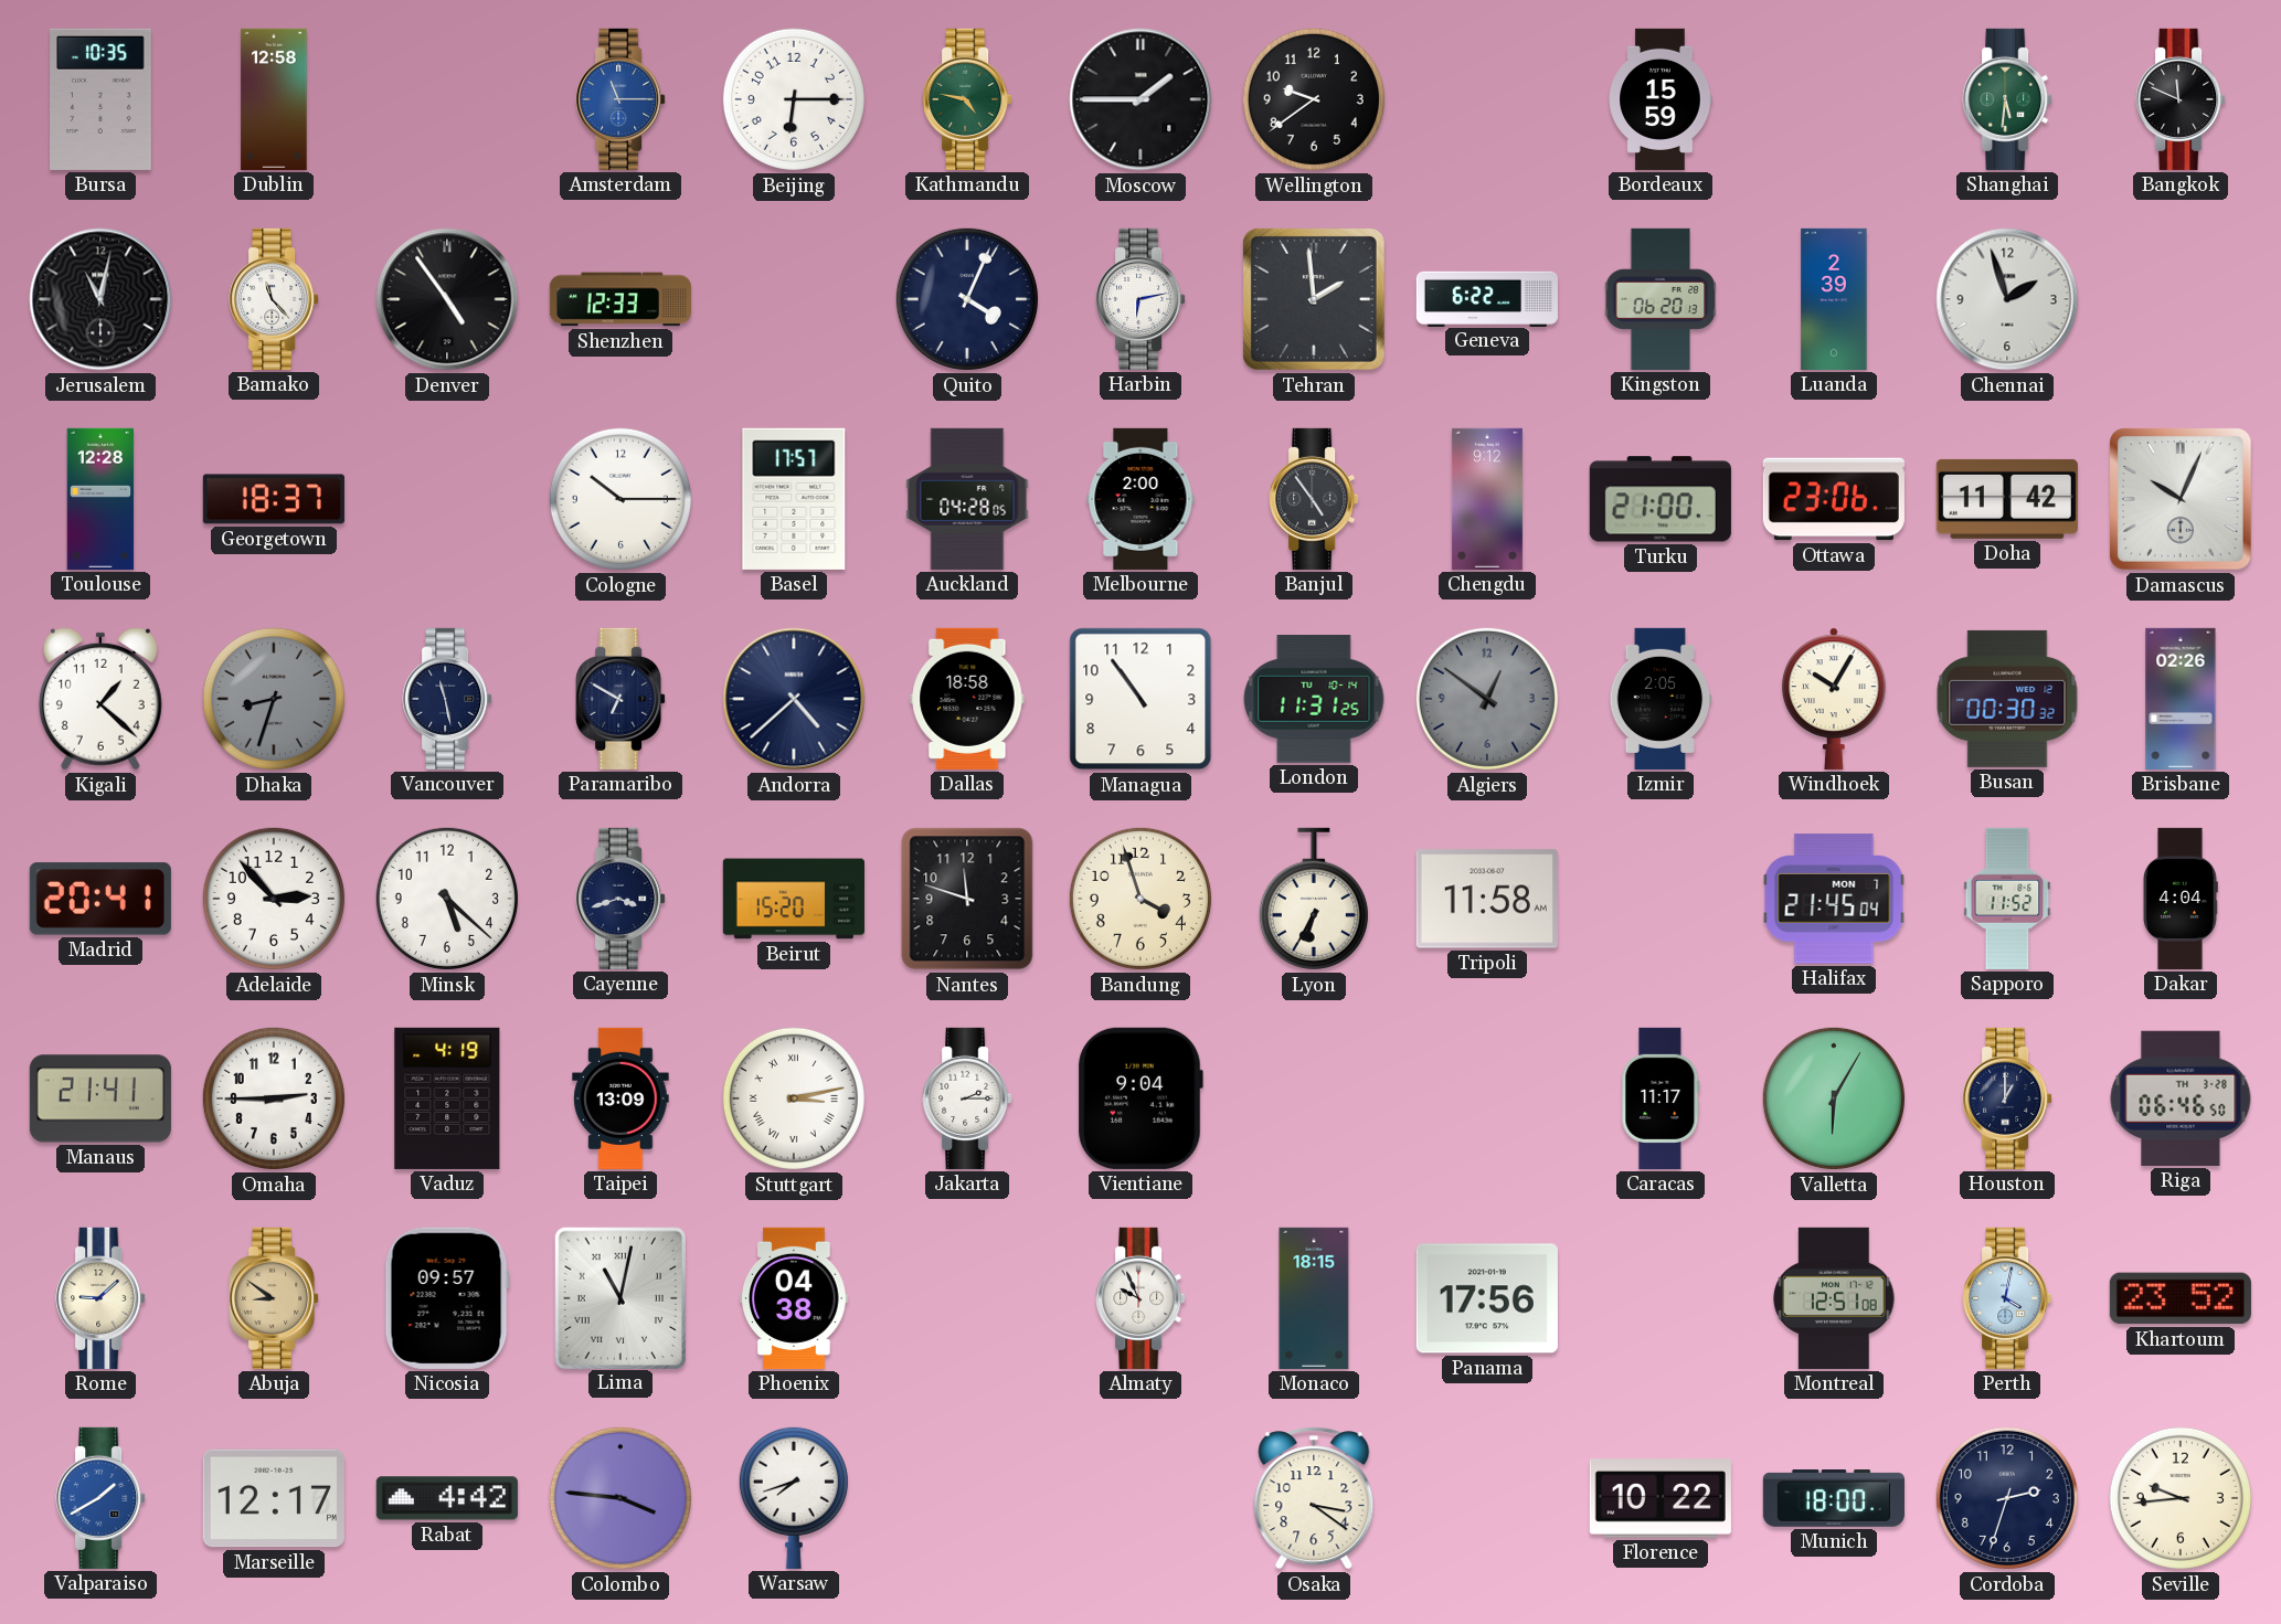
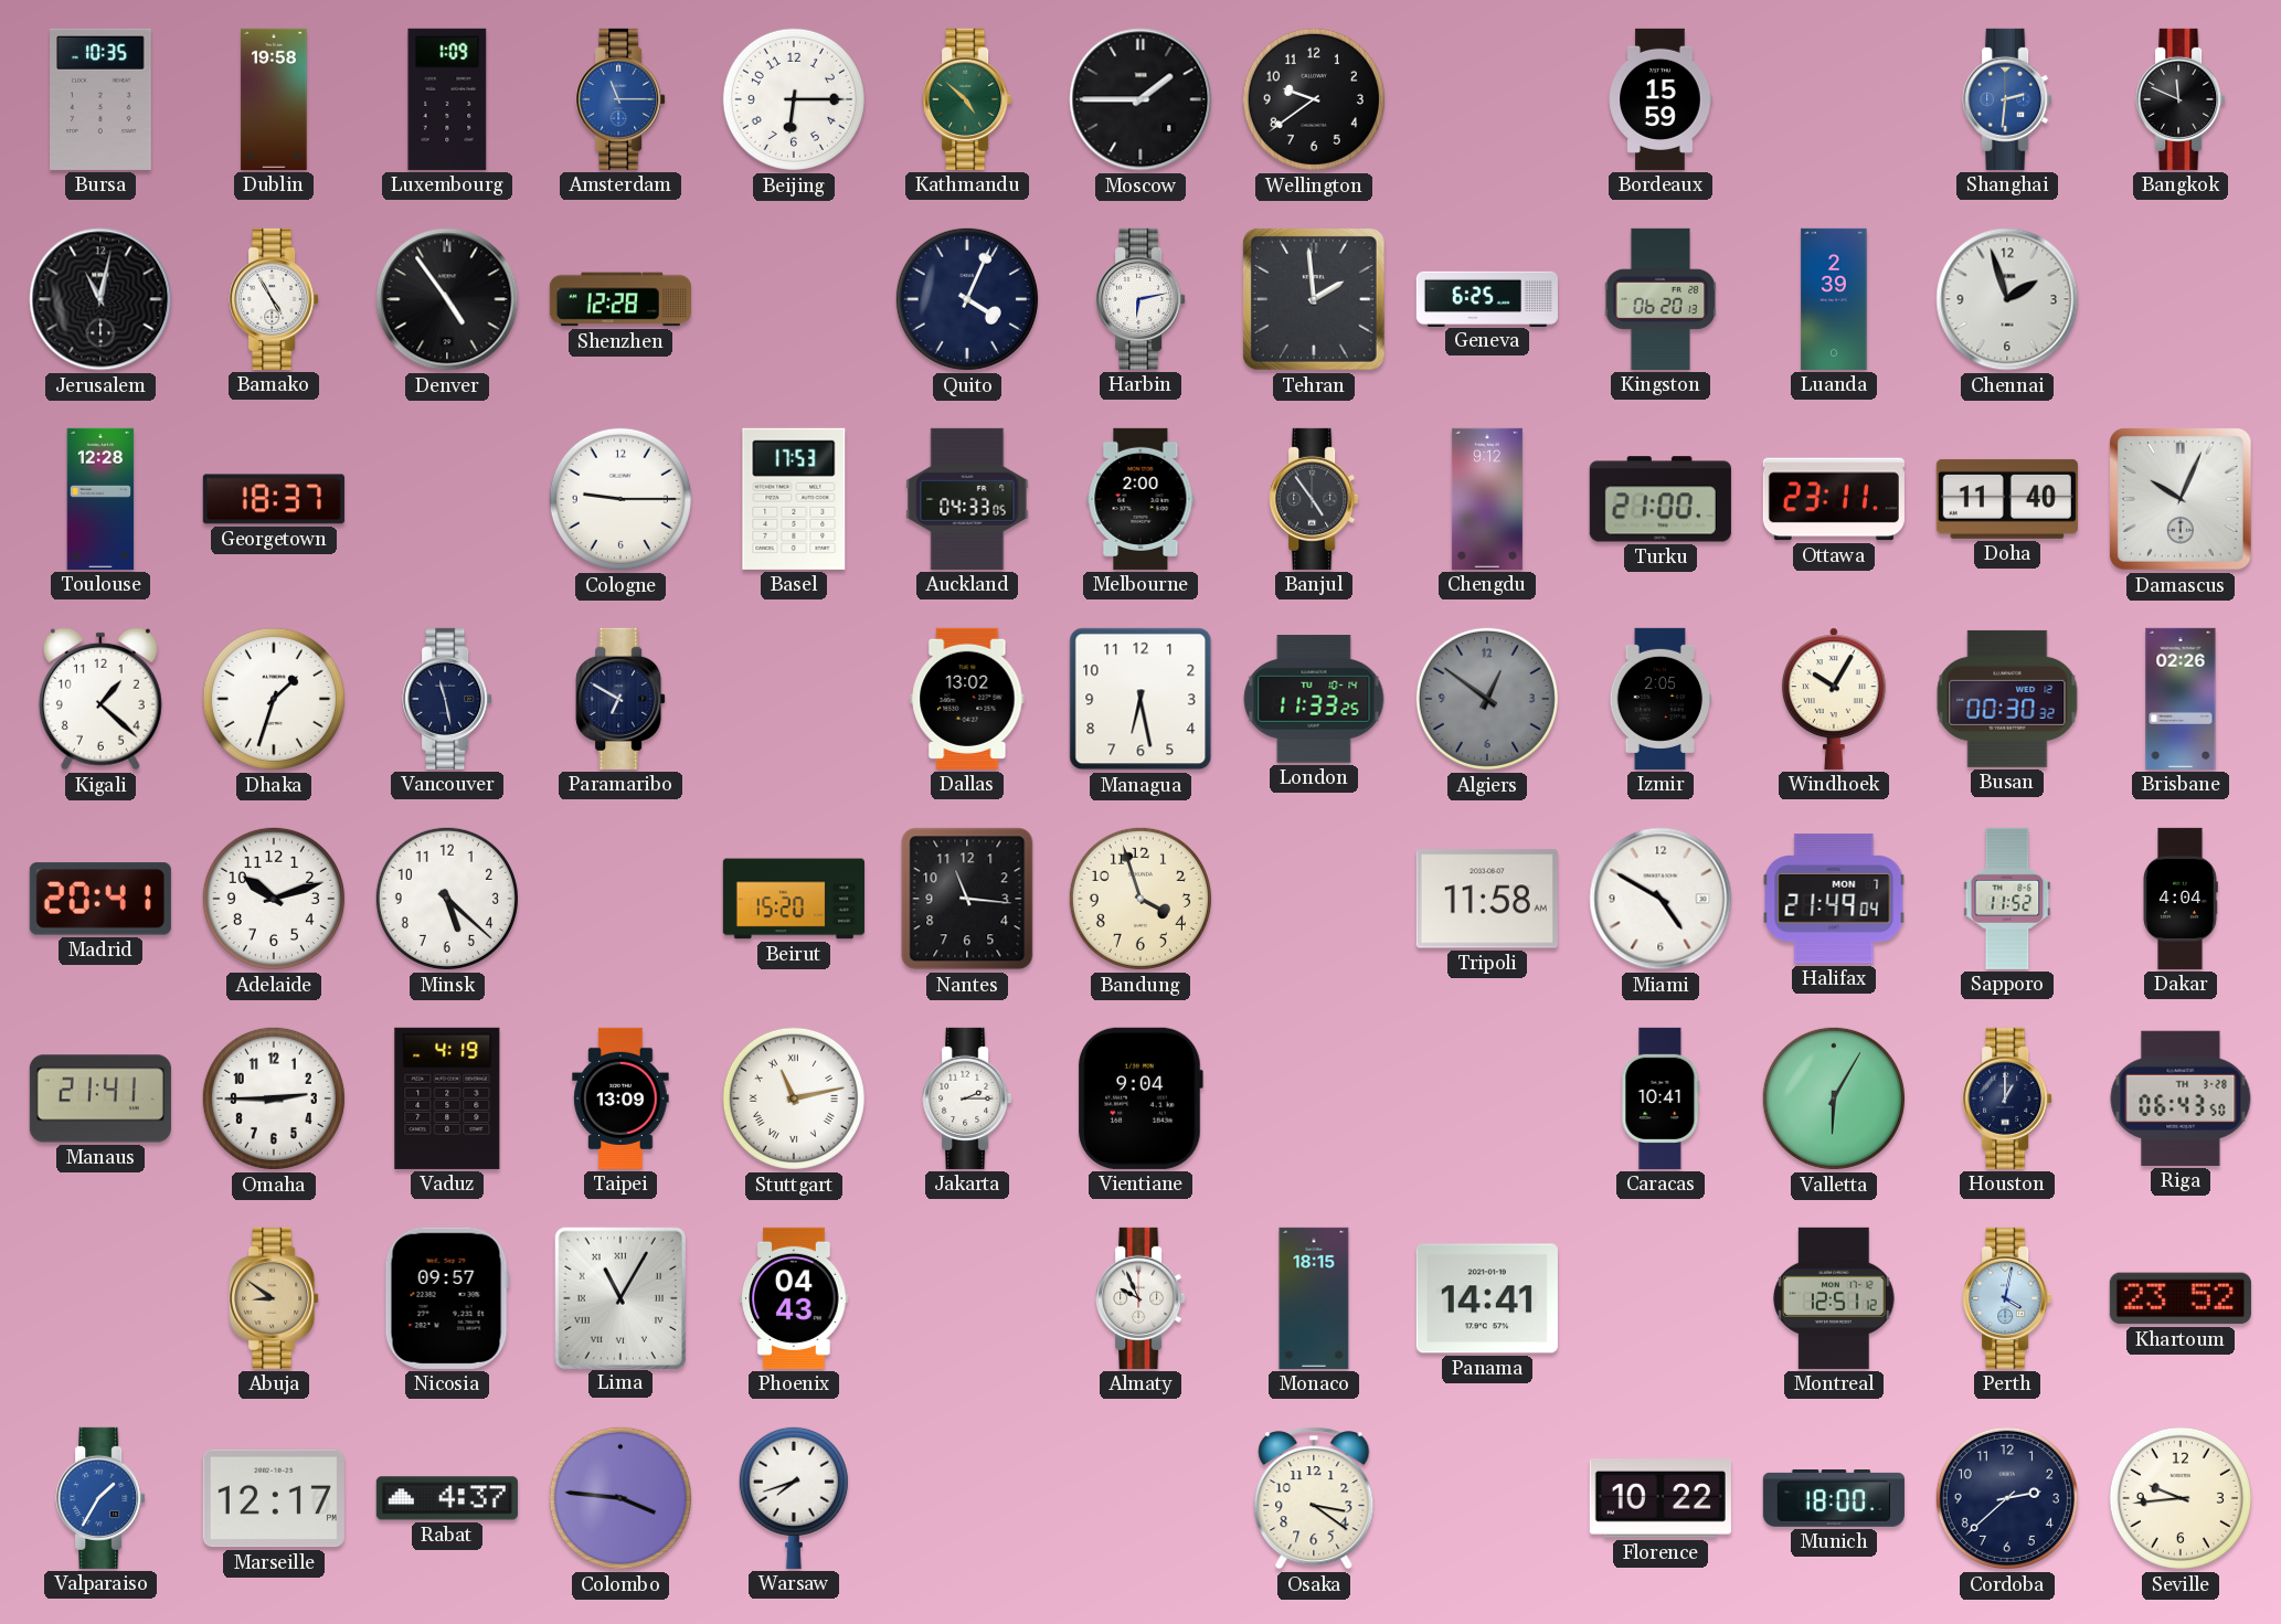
Dublin: 12:58 -> 19:58
Luxembourg: none -> 1:09
Kathmandu: 4:47 -> 4:52
Shanghai: 5:31 -> 2:31
Shanghai dial: green -> blue
Bamako: 11:23 -> 4:55
Shenzhen: 12:33 -> 12:28
Geneva: 6:22 -> 6:25
Cologne: 10:15 -> 9:15
Basel: 17:57 -> 17:53
Auckland: 04:28 -> 04:33
Ottawa: 23:06 -> 23:11
Doha: 11:42 -> 11:40
Dhaka: 8:33 -> 1:33
Dhaka dial: grey -> white
Andorra: 4:38 -> none
Dallas: 18:58 -> 13:02
Managua: 10:54 -> 6:28
London: 11:31 -> 11:33
Adelaide: 2:53 -> 10:12
Cayenne: 3:42 -> none
Nantes: 11:48 -> 11:16
Lyon: 6:35 -> none
Miami: none -> 4:50
Halifax: 21:45 -> 21:49
Stuttgart: 3:13 -> 11:13
Caracas: 11:17 -> 10:41
Riga: 06:46 -> 06:43
Rome: 9:08 -> none
Lima: 11:02 -> 11:05
Phoenix: 04:38 -> 04:43
Panama: 17:56 -> 14:41
Montreal: 12:51:08 -> 12:51:12
Valparaiso: 1:40 -> 1:35
Rabat: 4:42 -> 4:37
Cordoba: 2:33 -> 2:38
